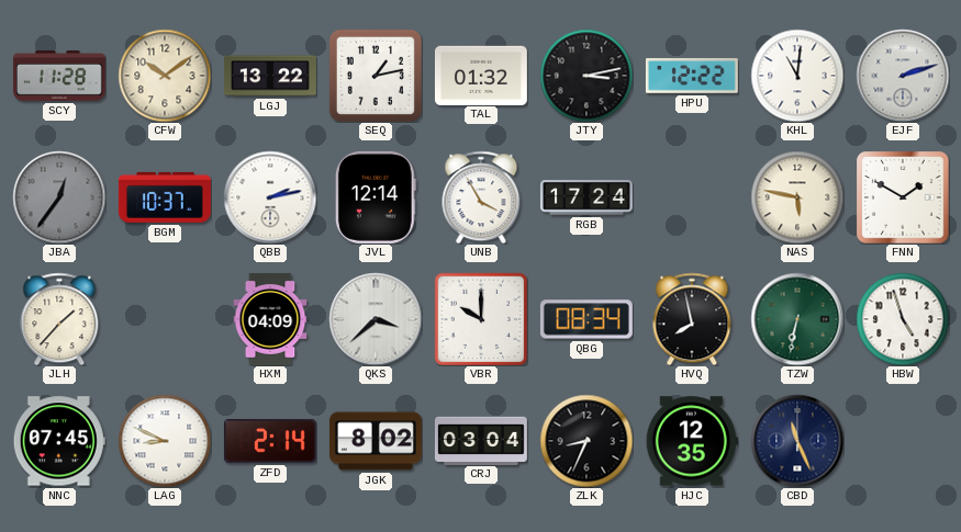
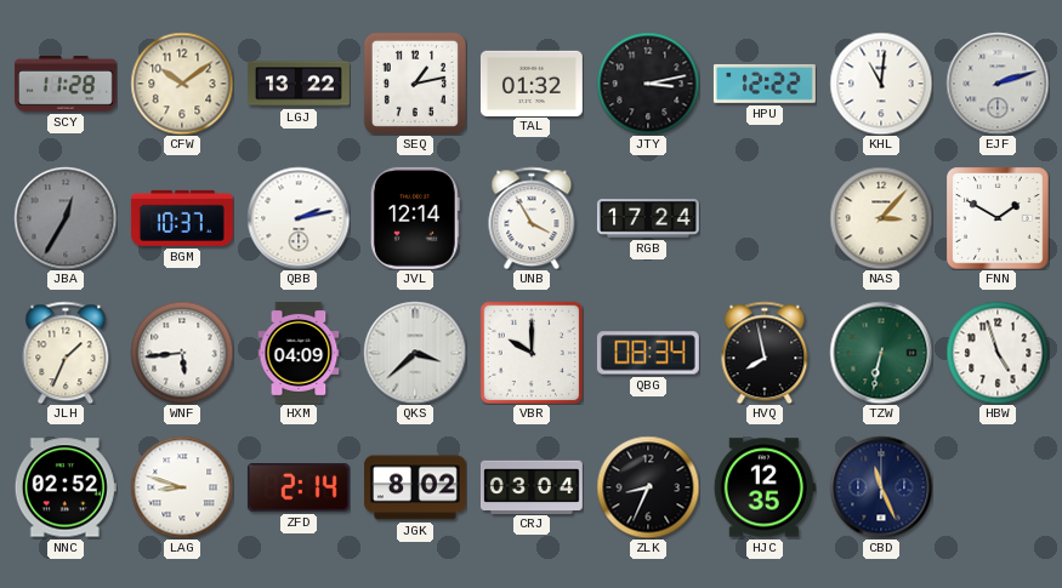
JBA: 12:36 -> 12:35
NAS: 5:47 -> 3:07
JLH: 1:37 -> 1:34
WNF: none -> 5:44
NNC: 07:45 -> 02:52
LAG: 8:49 -> 8:48
